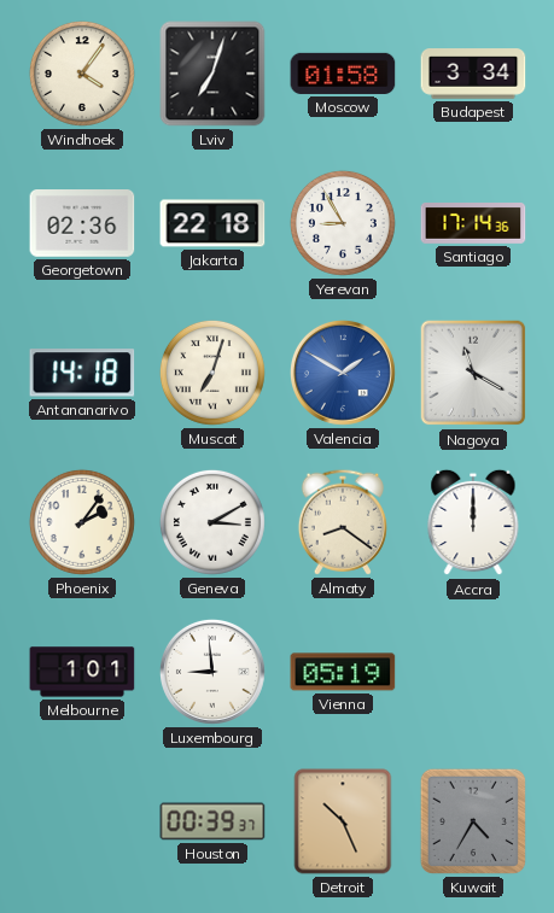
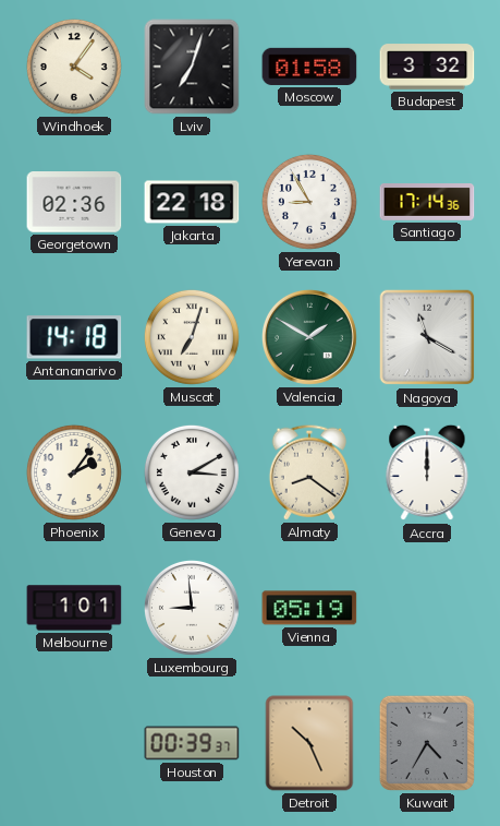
Budapest: 3:34 -> 3:32
Valencia dial: blue -> green
